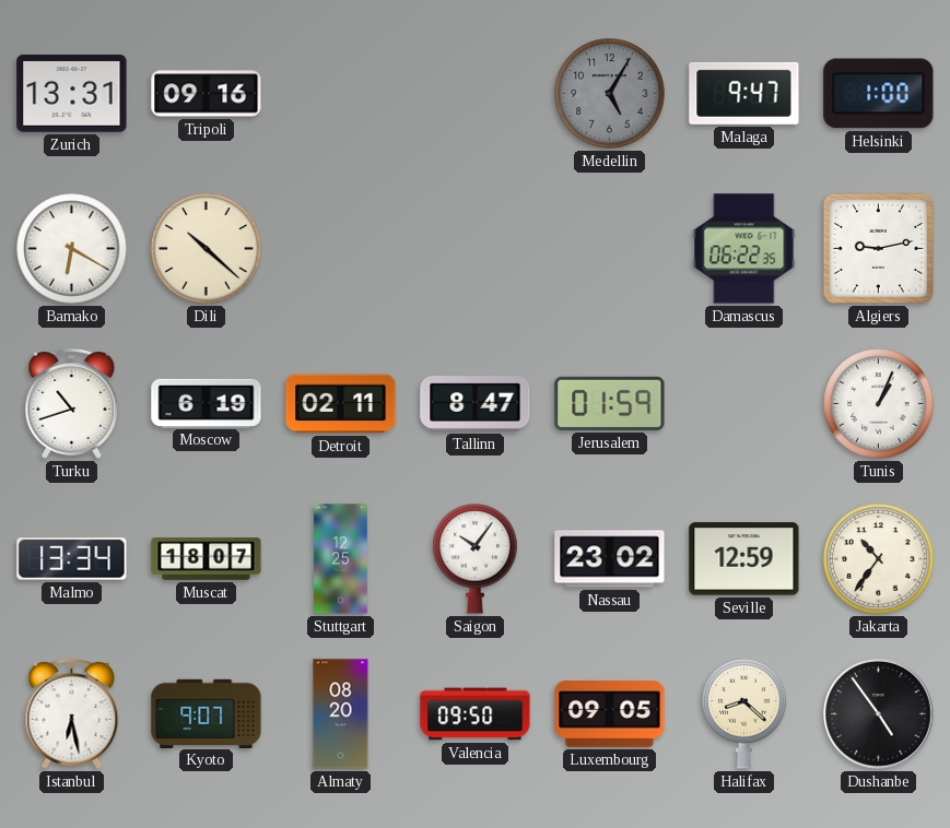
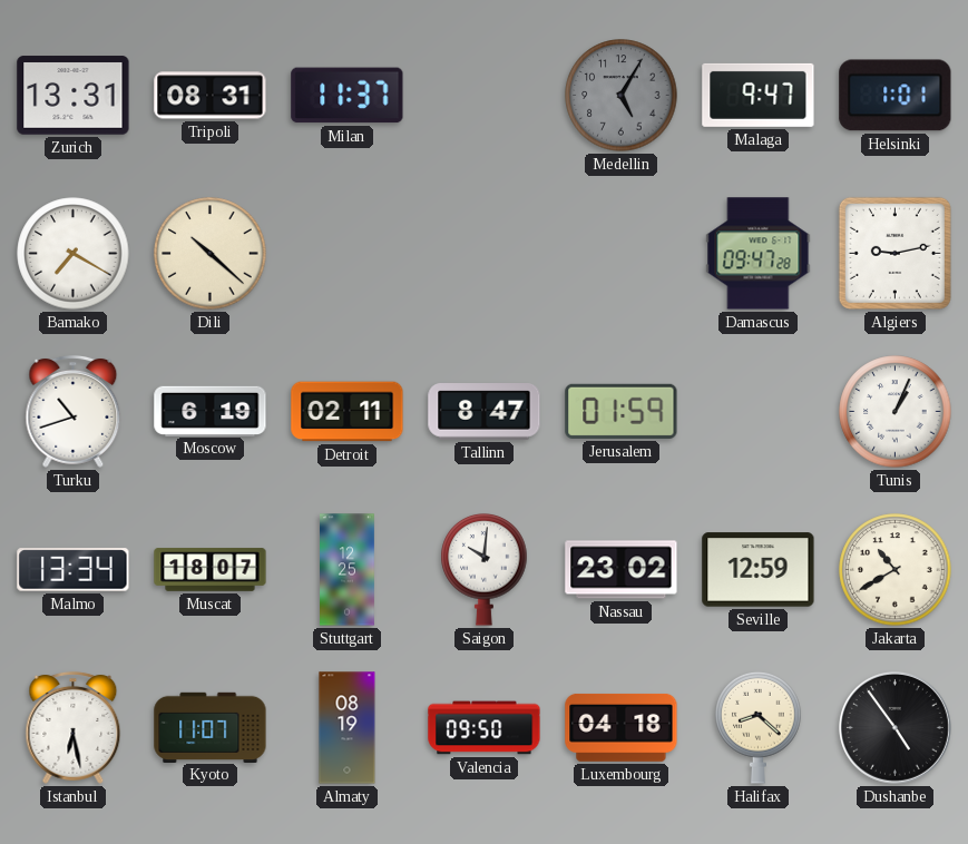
Tripoli: 09:16 -> 08:31
Milan: none -> 11:37
Helsinki: 1:00 -> 1:01
Bamako: 6:20 -> 7:20
Damascus: 06:22 -> 09:47
Saigon: 10:06 -> 10:01
Jakarta: 10:36 -> 10:40
Kyoto: 9:07 -> 11:07
Almaty: 08:20 -> 08:19
Luxembourg: 09:05 -> 04:18
